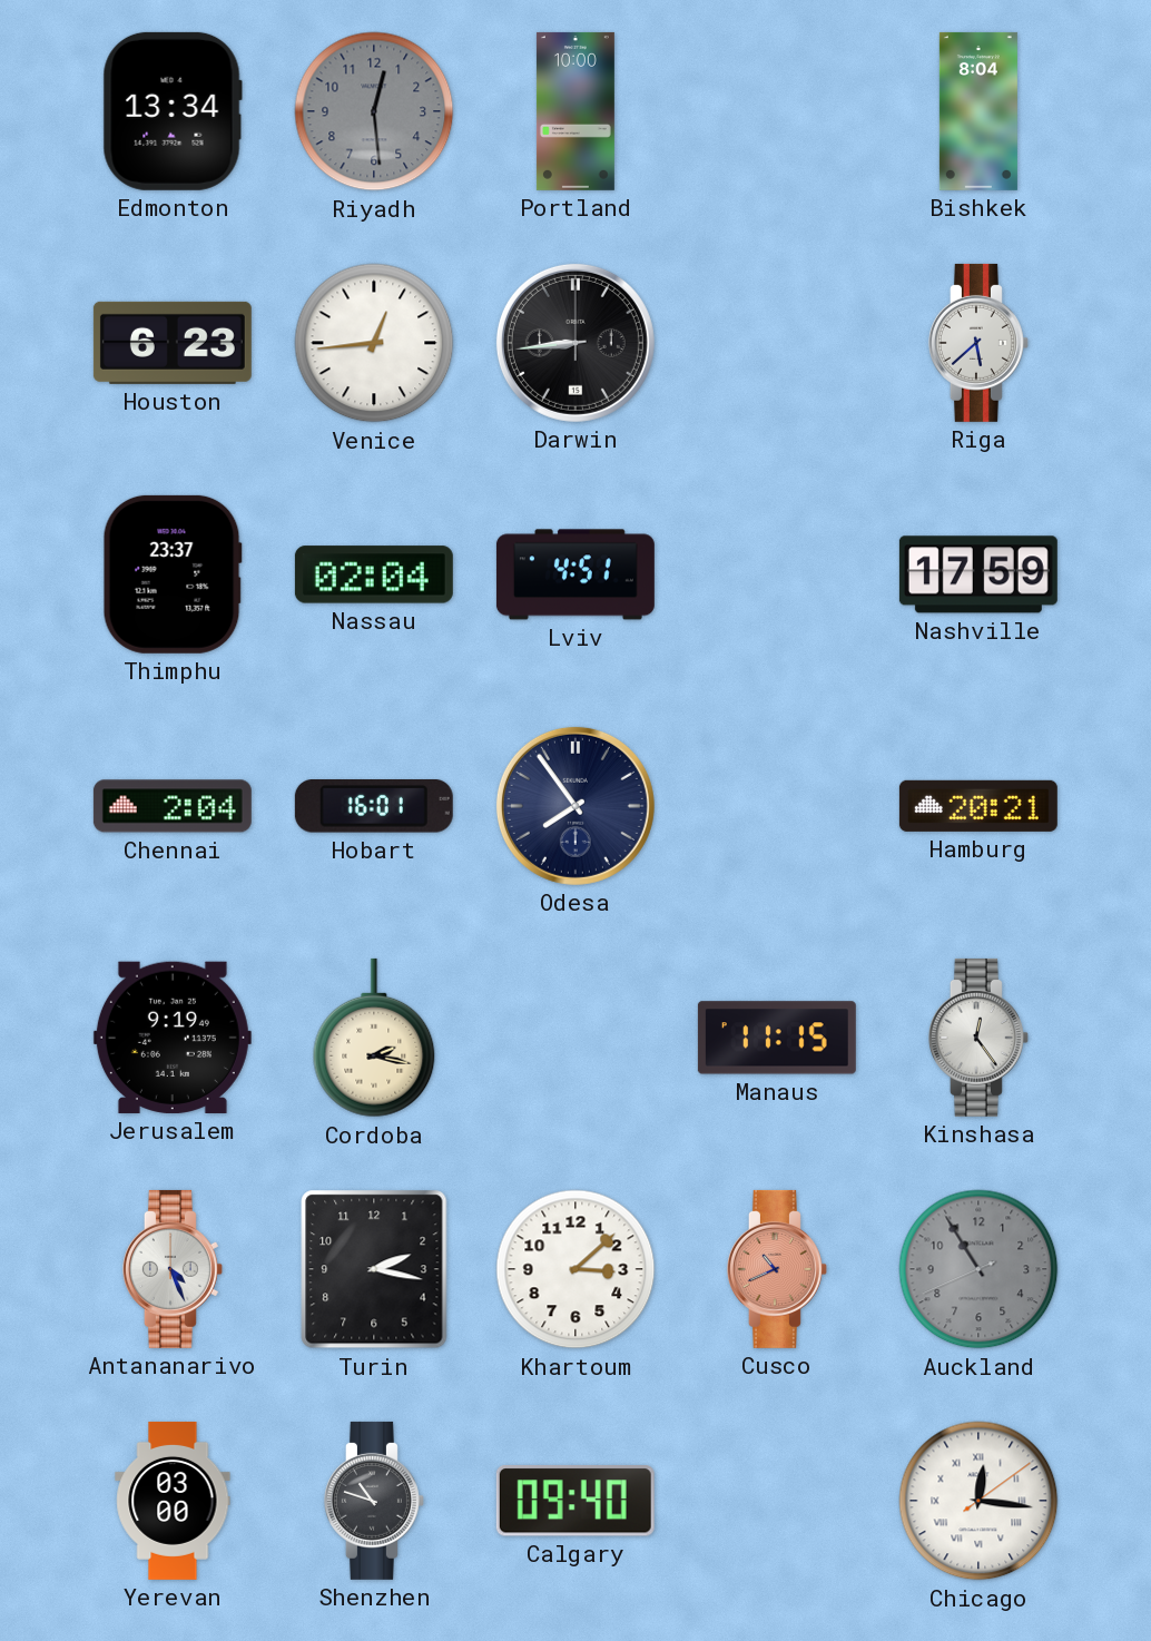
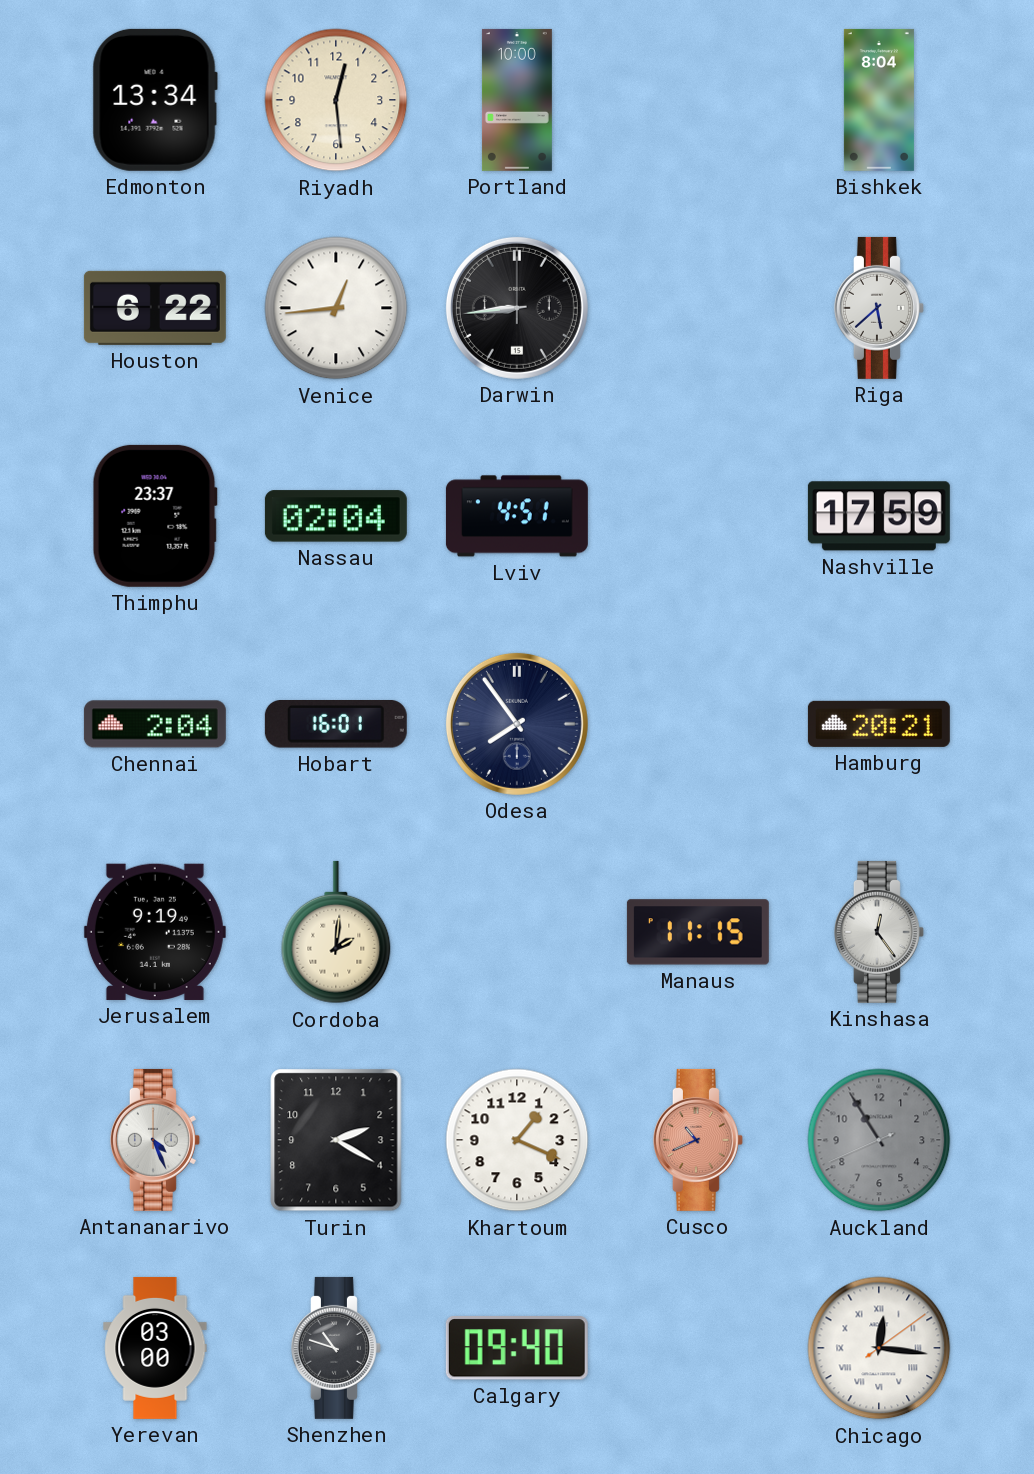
Riyadh dial: grey -> cream
Houston: 6:23 -> 6:22
Cordoba: 2:17 -> 2:01
Turin: 2:17 -> 2:20
Khartoum: 3:08 -> 1:19
